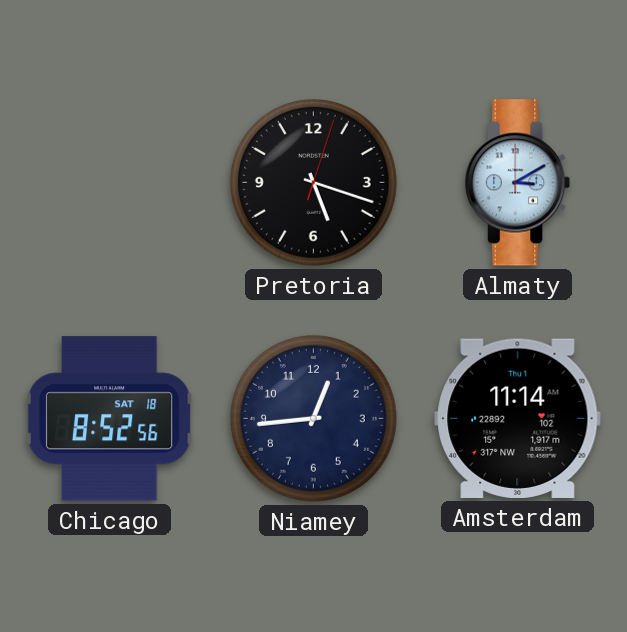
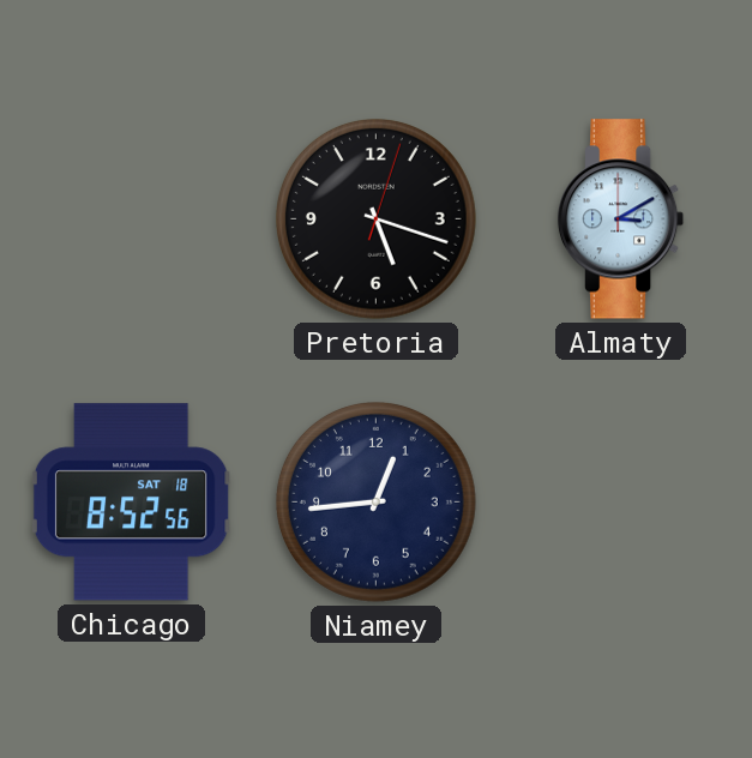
Amsterdam: 11:14 -> none
